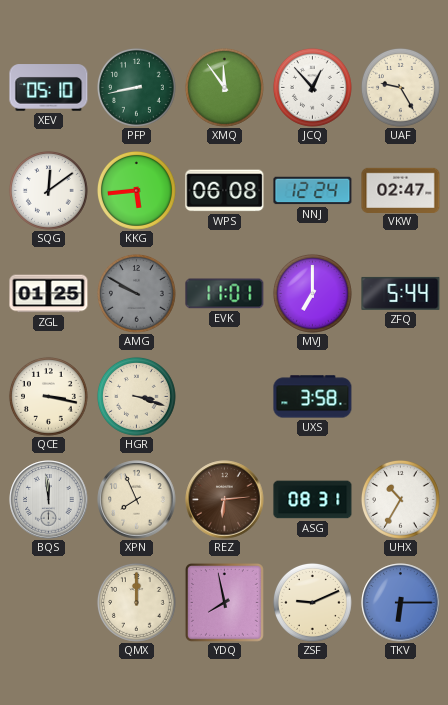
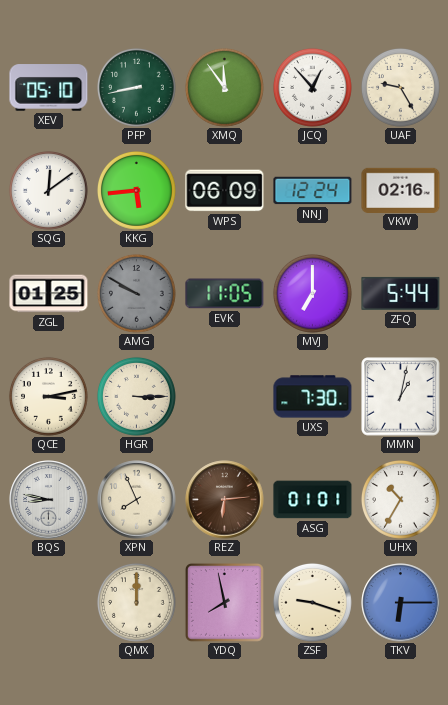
WPS: 06:08 -> 06:09
VKW: 02:47 -> 02:16
EVK: 11:01 -> 11:05
QCE: 3:17 -> 3:13
HGR: 3:18 -> 3:15
UXS: 3:58 -> 7:30
MMN: none -> 1:02
BQS: 11:59 -> 8:47
ASG: 08:31 -> 01:01
ZSF: 9:11 -> 9:18
